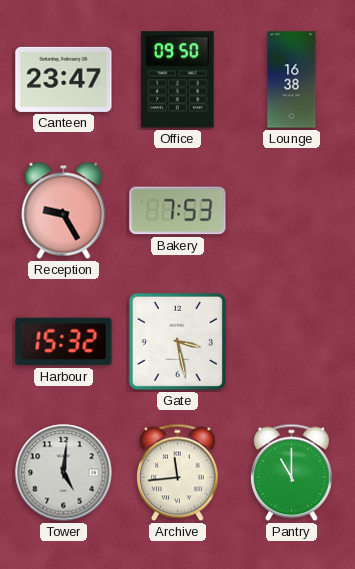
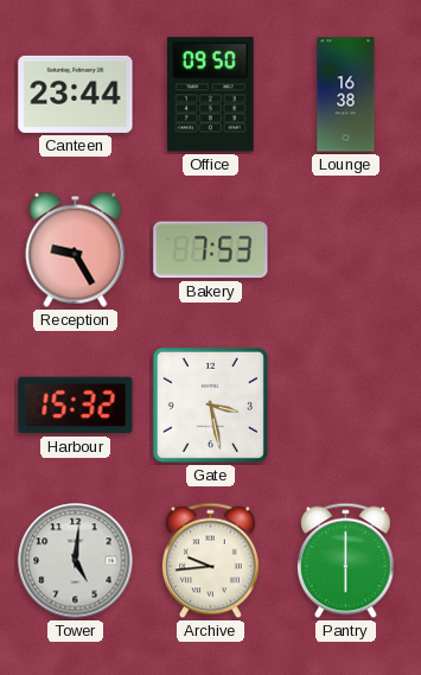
Canteen: 23:47 -> 23:44
Archive: 11:44 -> 9:44
Pantry: 11:00 -> 6:00
